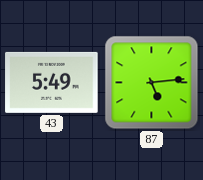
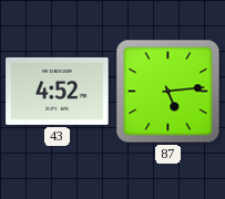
43: 5:49 -> 4:52
